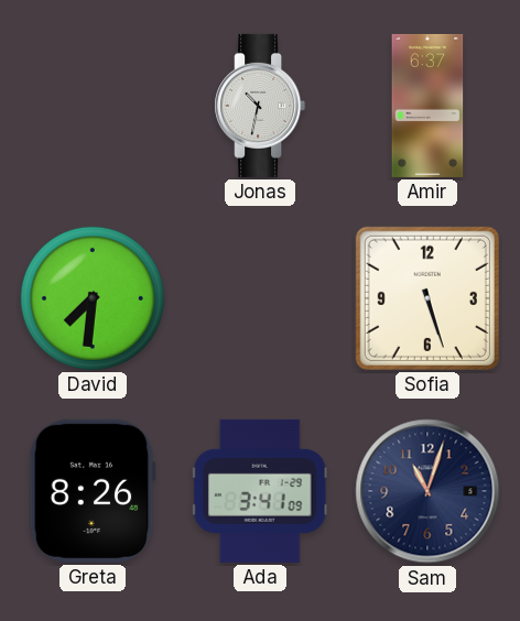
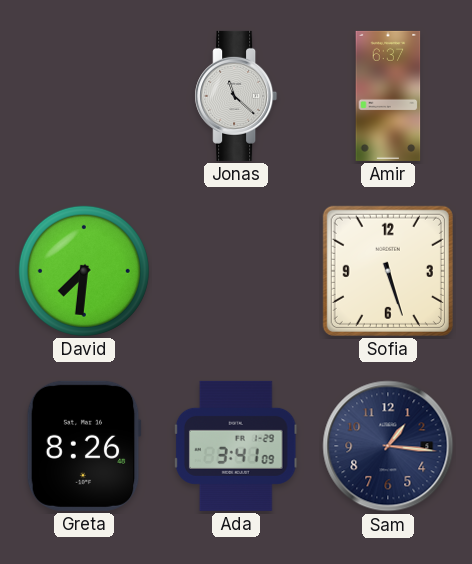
Jonas: 10:32 -> 11:22
Sam: 11:03 -> 1:16
